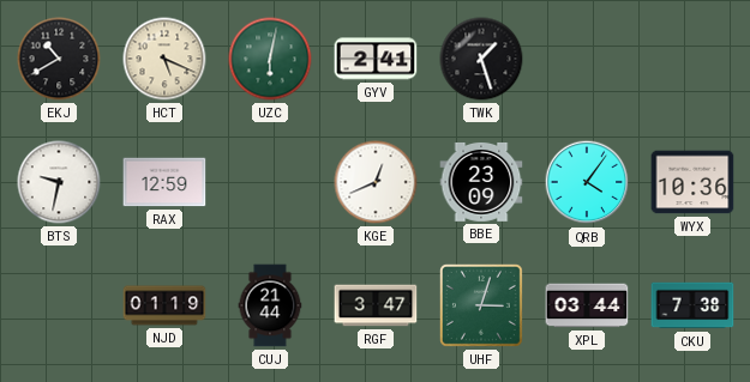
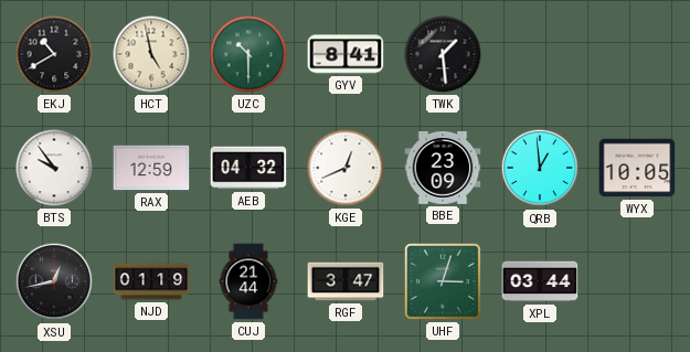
HCT: 5:19 -> 4:58
UZC: 6:02 -> 10:30
GYV: 2:41 -> 8:41
TWK: 1:27 -> 1:29
BTS: 9:32 -> 9:54
AEB: none -> 04:32
QRB: 4:06 -> 12:59
WYX: 10:36 -> 10:05
XSU: none -> 12:43
CKU: 7:38 -> none
